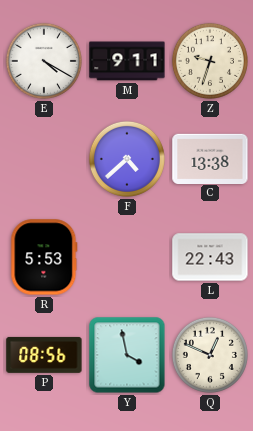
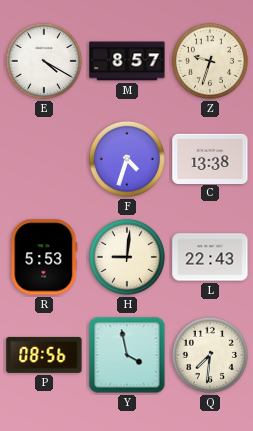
M: 9:11 -> 8:57
F: 4:38 -> 4:33
H: none -> 9:01
Q: 12:49 -> 7:31
